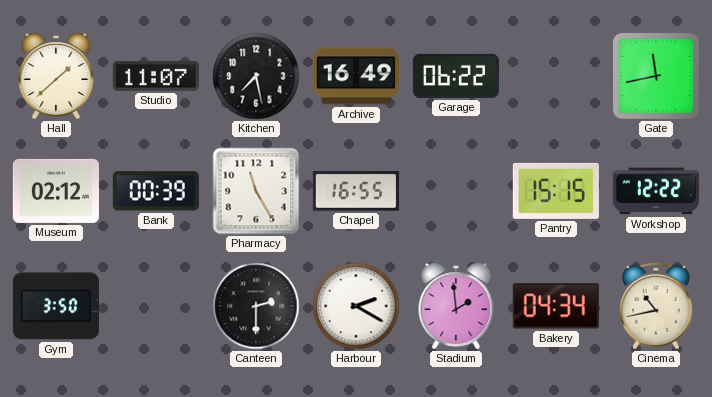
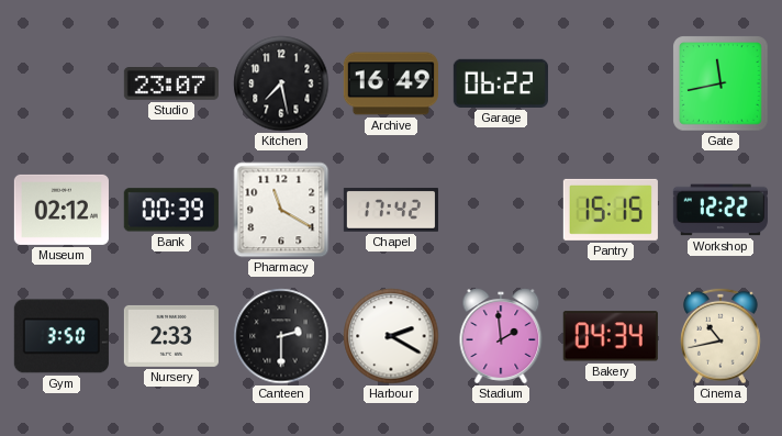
Hall: 1:38 -> none
Studio: 11:07 -> 23:07
Pharmacy: 11:25 -> 11:20
Chapel: 16:55 -> 17:42
Nursery: none -> 2:33
